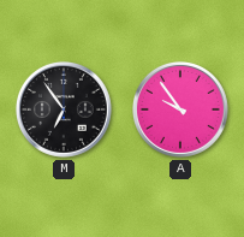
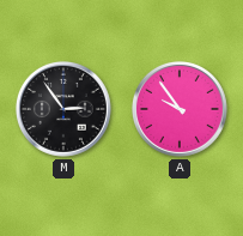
M: 6:54 -> 2:54
